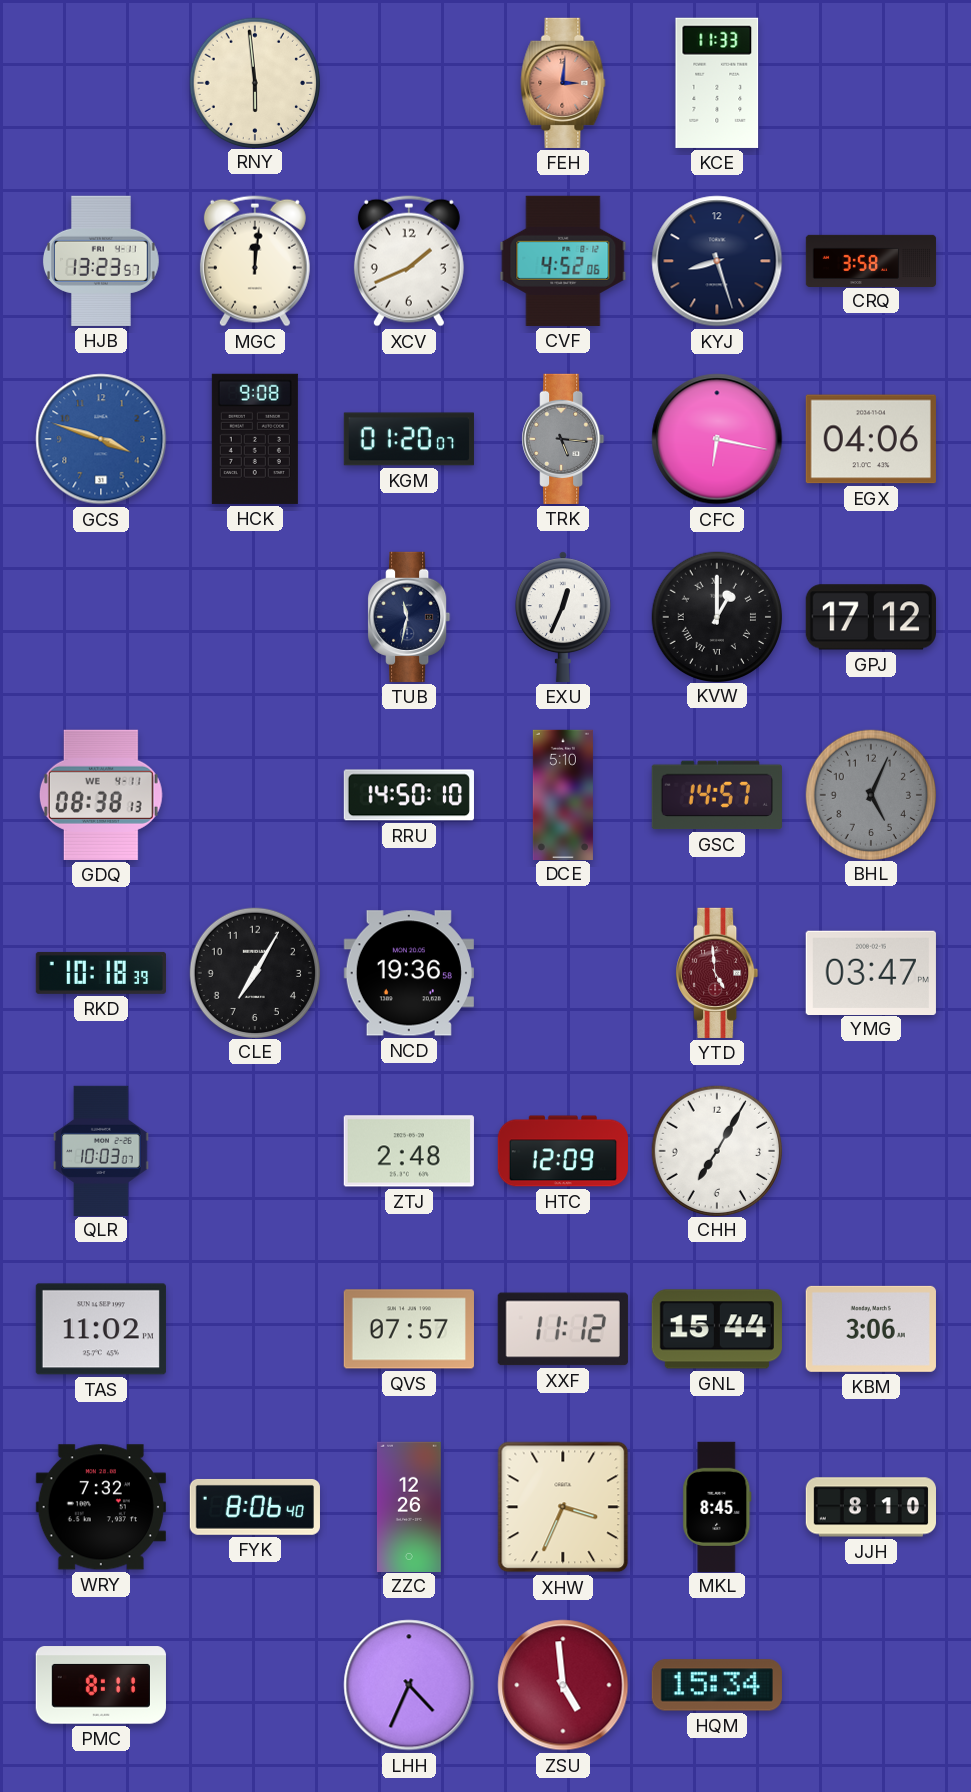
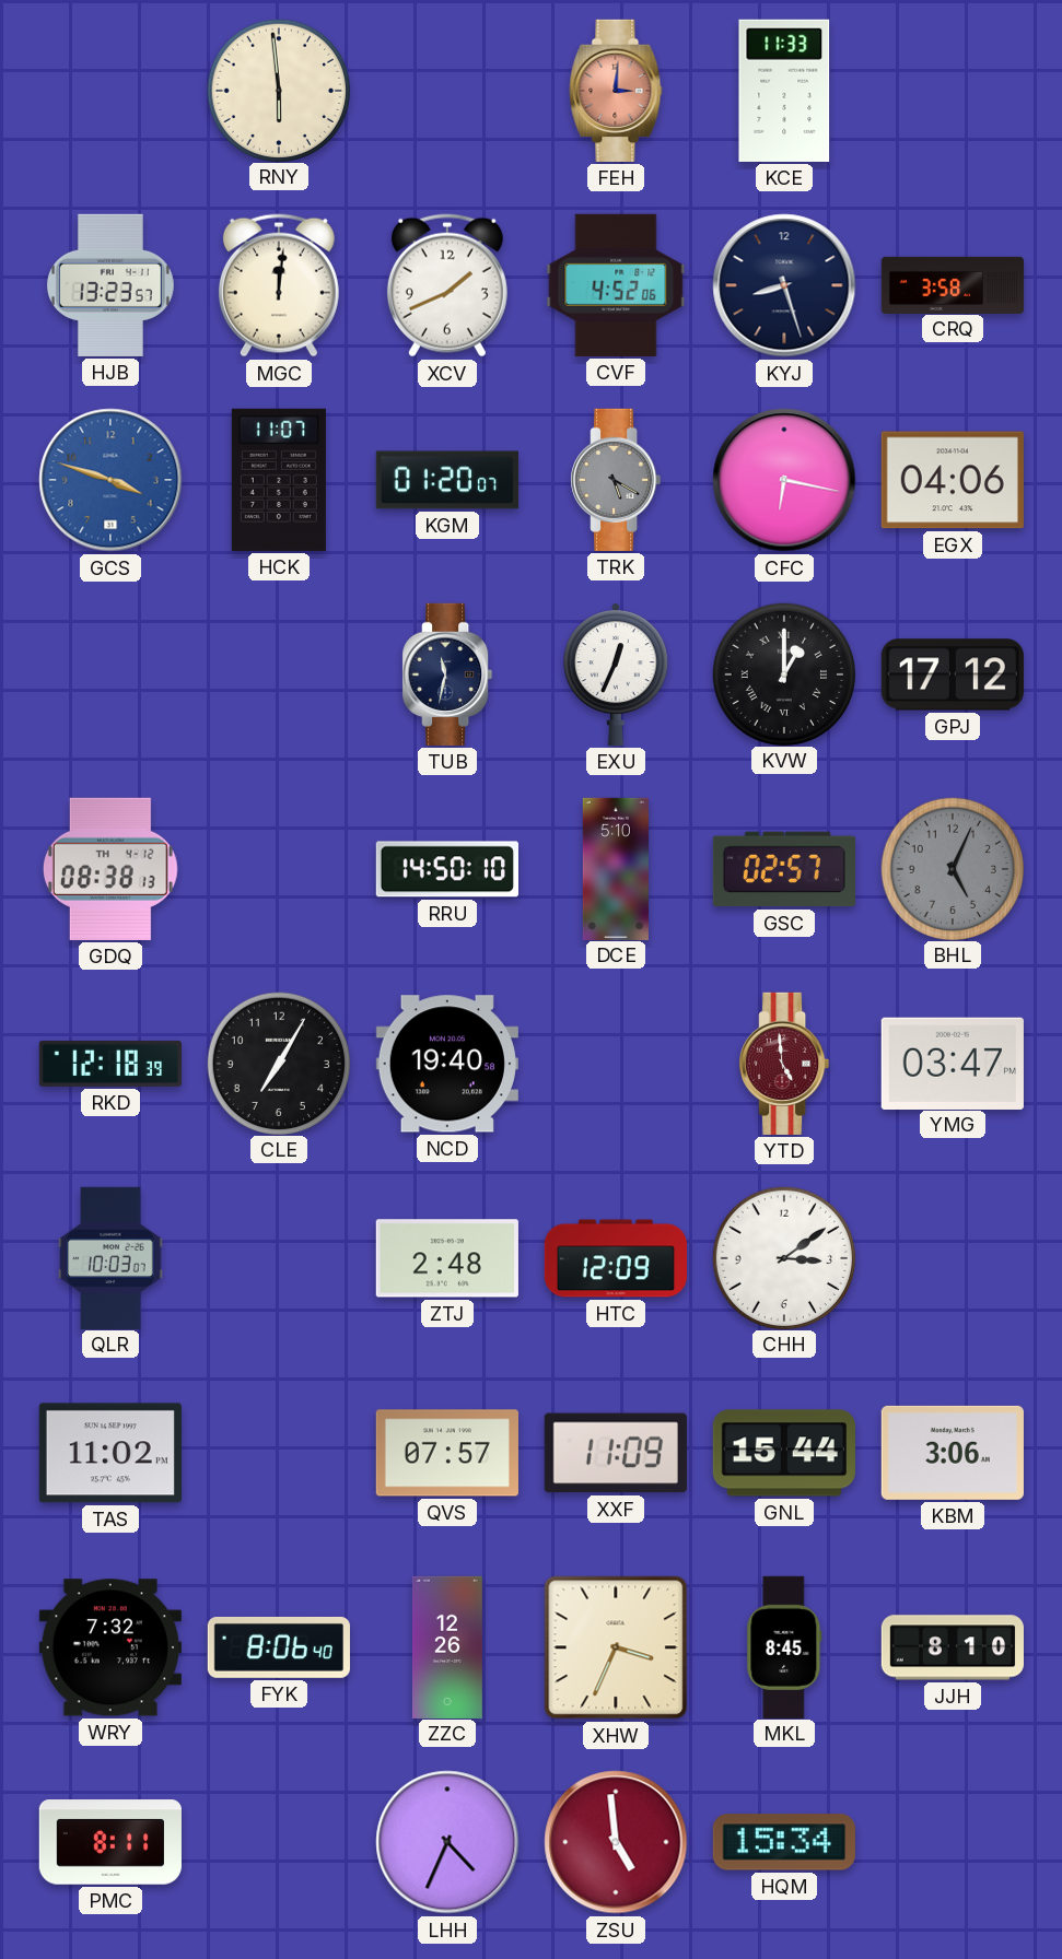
HCK: 9:08 -> 11:07
TRK: 5:16 -> 5:20
GDQ date: WE 4-11 -> TH 4-12
GSC: 14:57 -> 02:57
RKD: 10:18 -> 12:18
NCD: 19:36 -> 19:40
CHH: 7:05 -> 3:09
XXF: 11:12 -> 11:09
